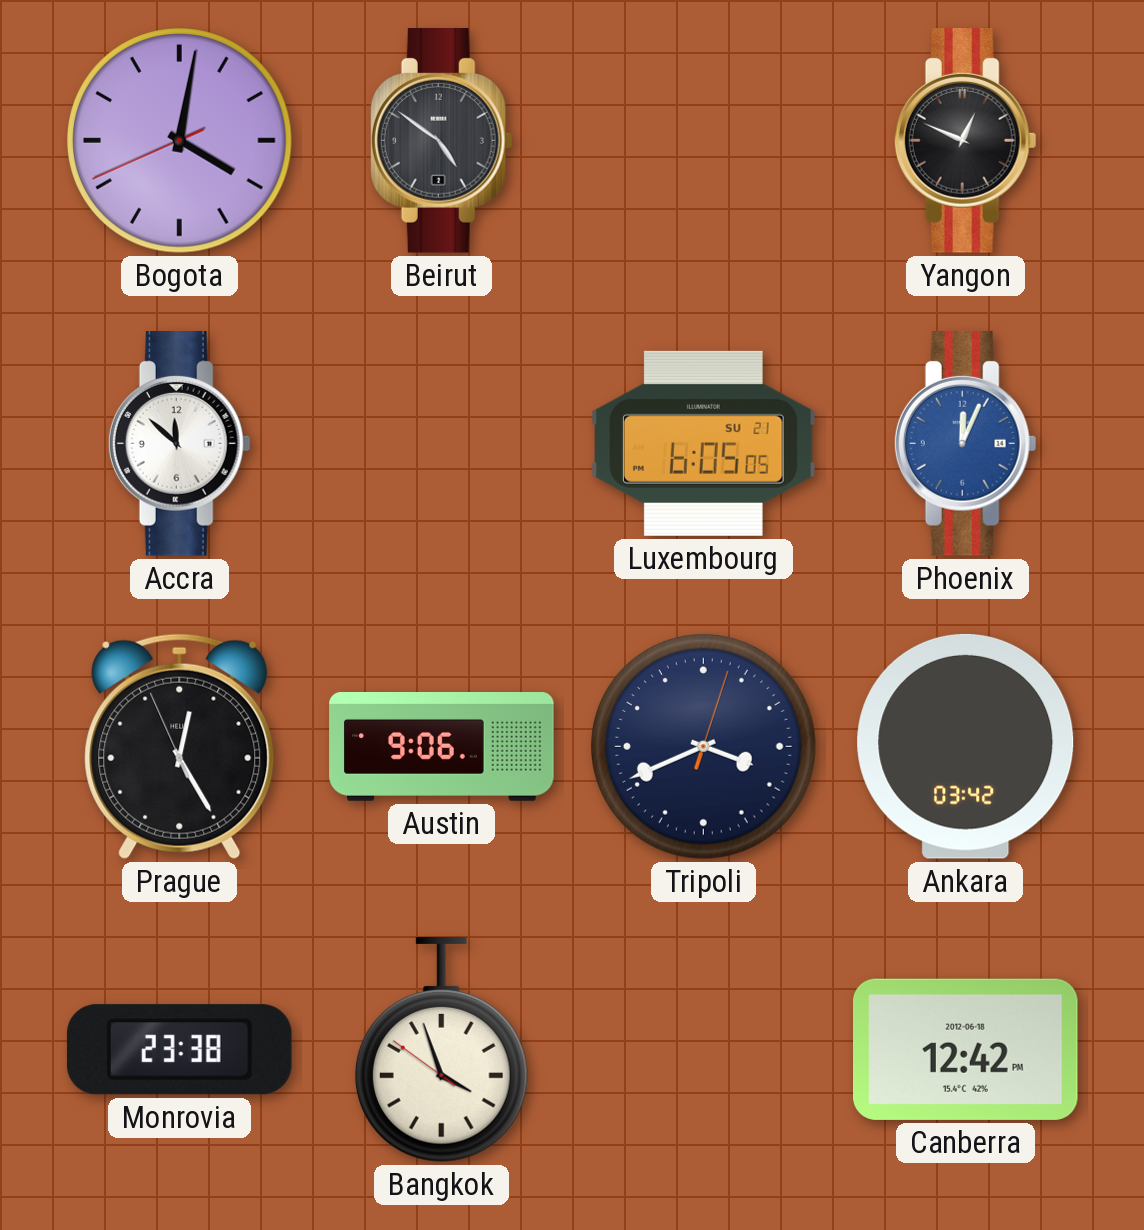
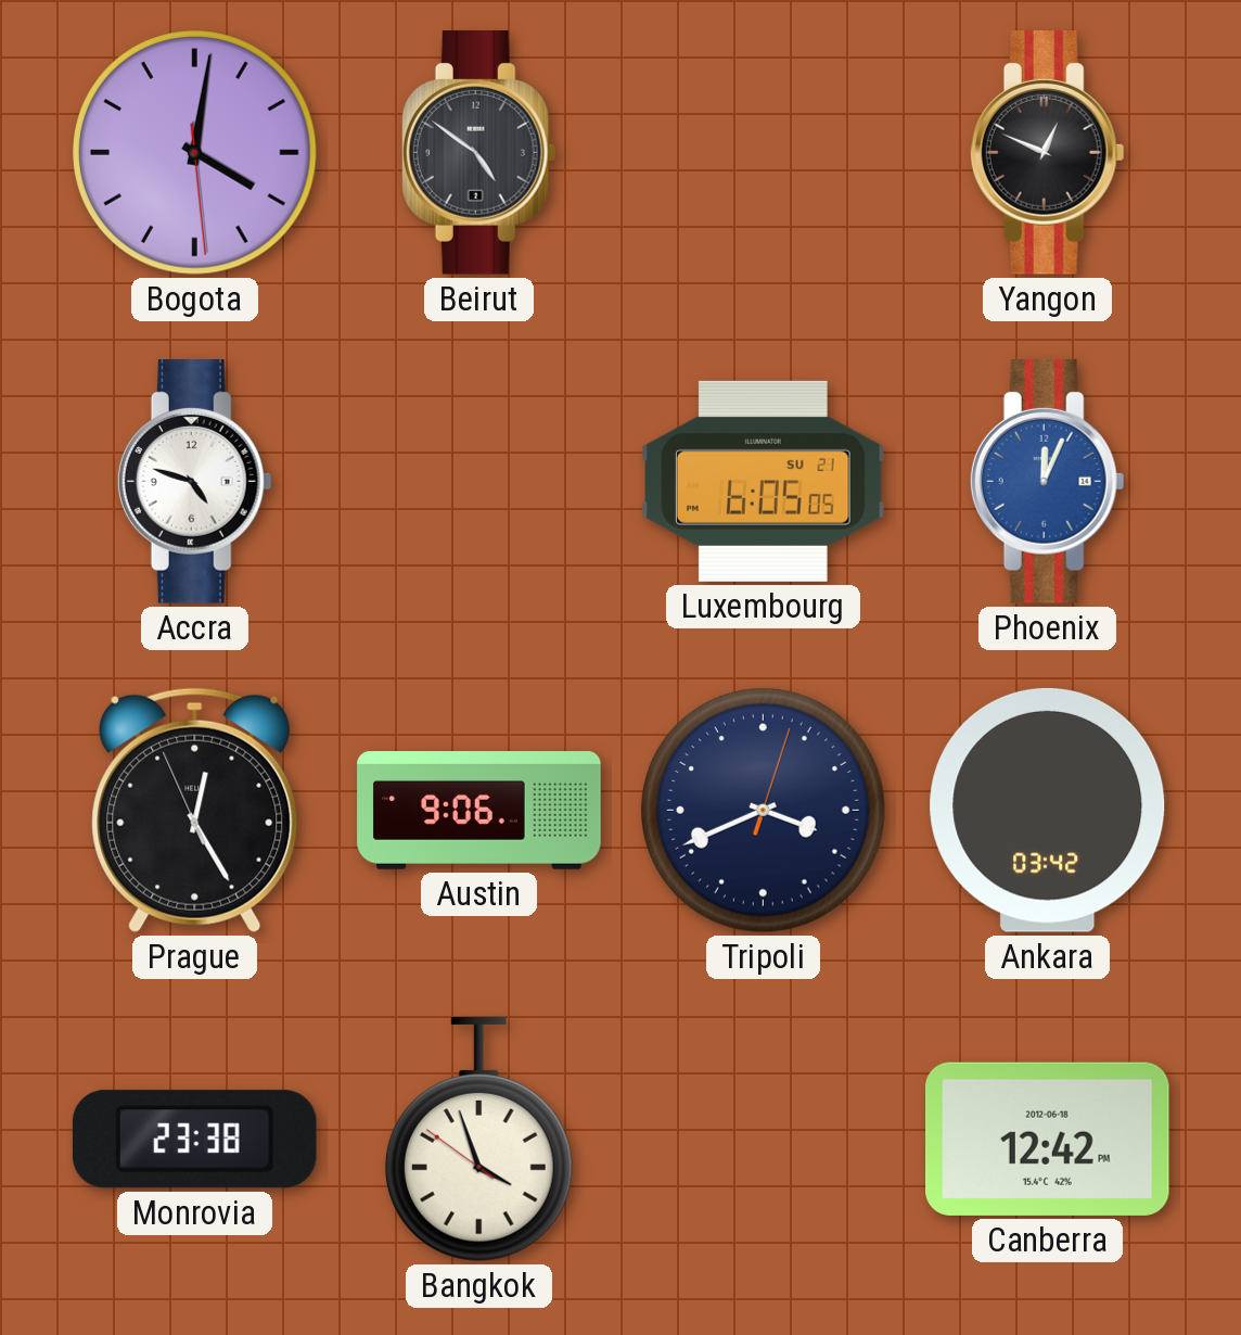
Bogota: 4:01:41 -> 4:01:29
Accra: 11:52 -> 4:48
